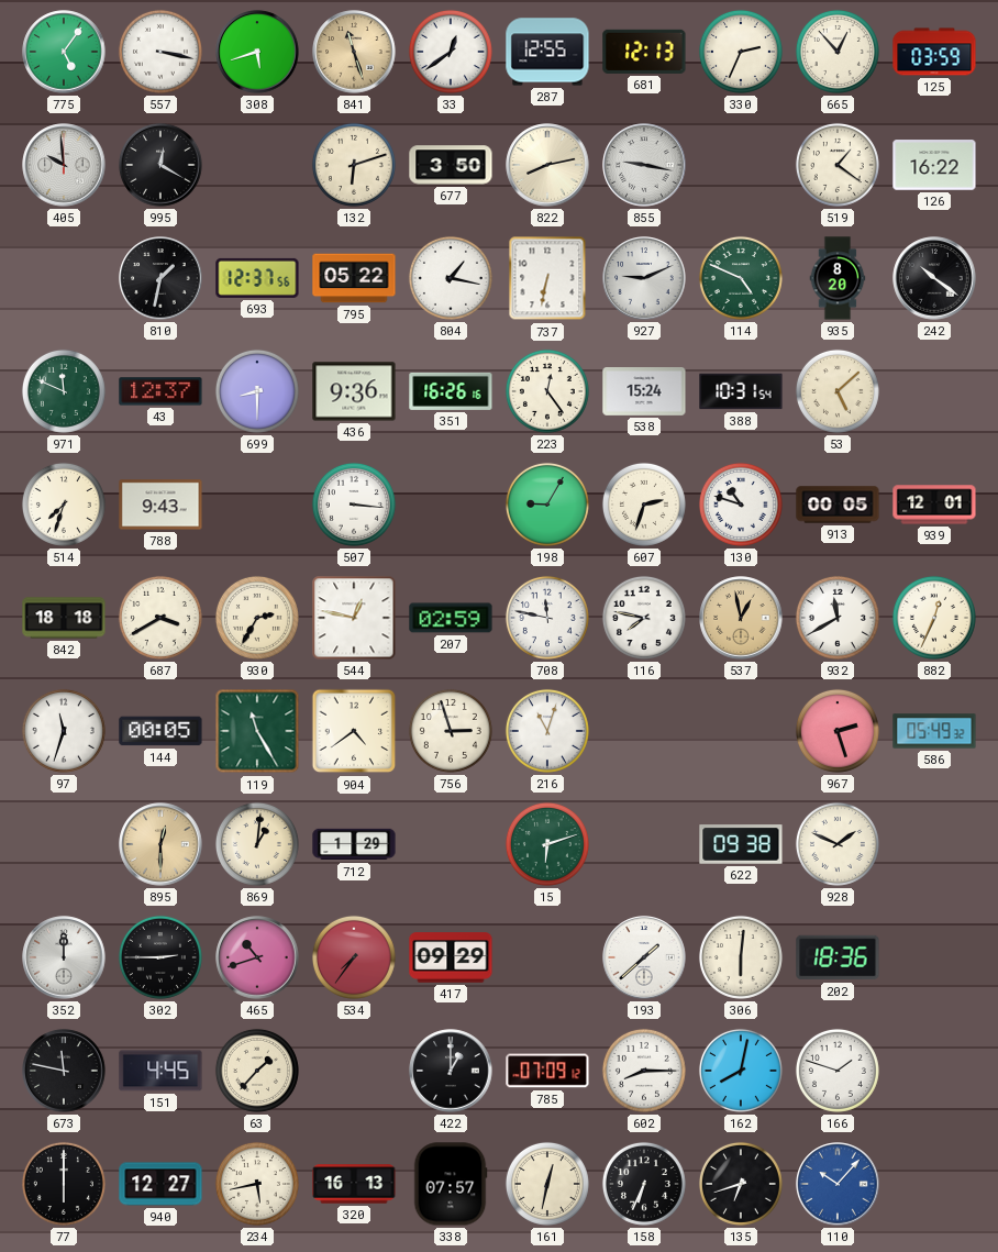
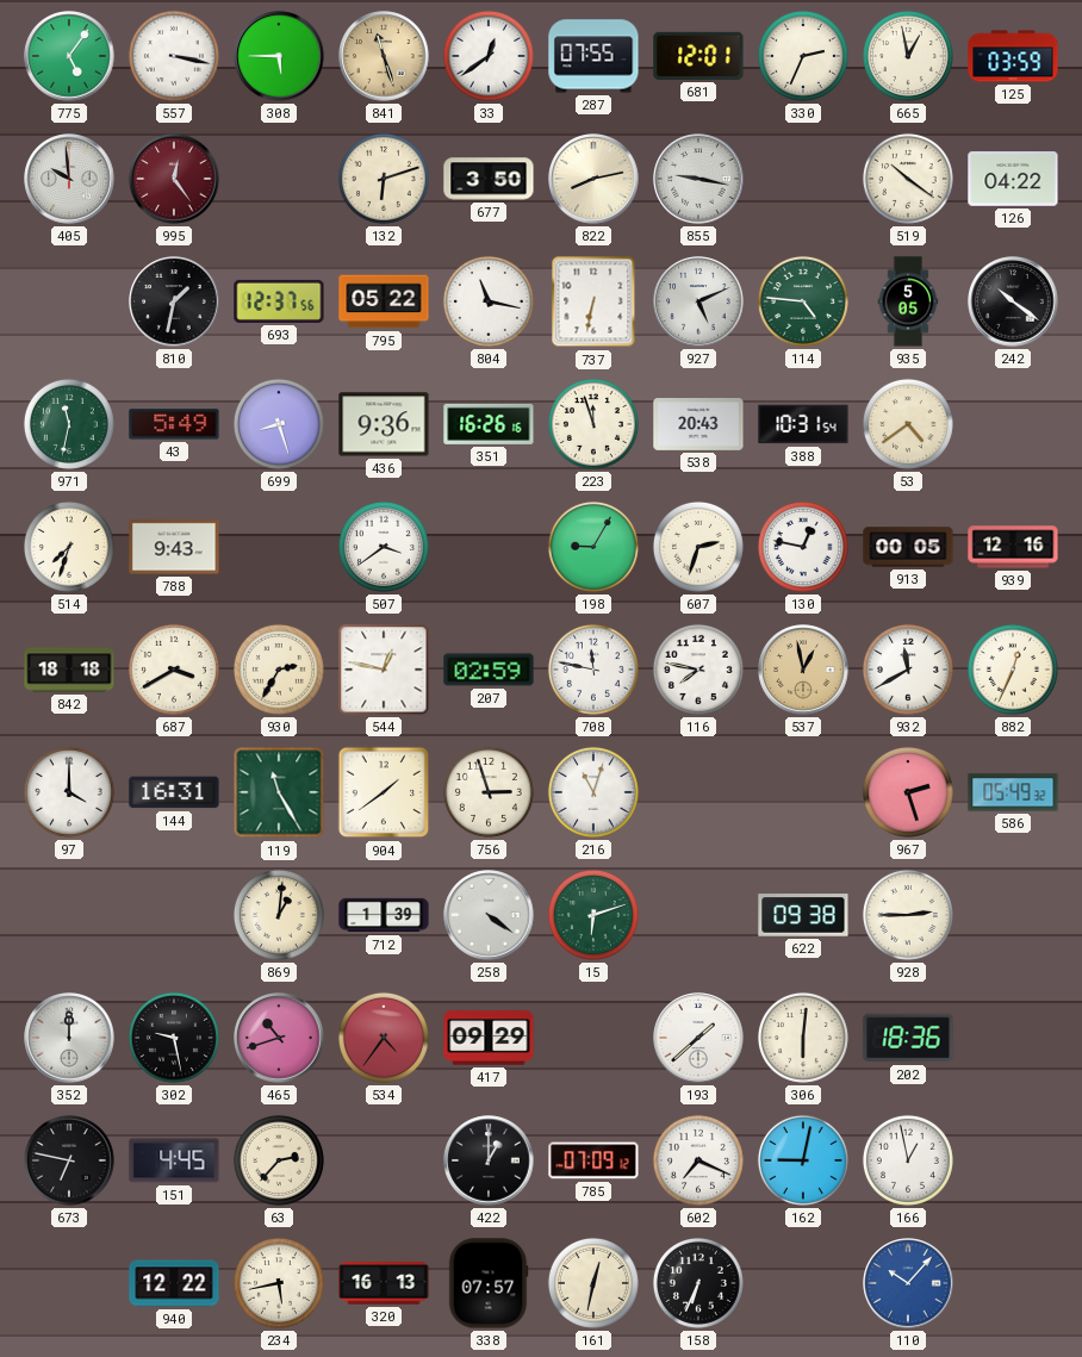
308: 5:42 -> 5:45
287: 12:55 -> 07:55
681: 12:13 -> 12:01
665: 12:53 -> 12:58
995: 12:20 -> 12:24
995 dial: black -> burgundy
519: 1:21 -> 10:21
126: 16:22 -> 04:22
804: 1:17 -> 11:17
927: 9:11 -> 5:11
114: 4:49 -> 4:46
935: 8:20 -> 5:05
971: 11:49 -> 11:32
43: 12:37 -> 5:49
699: 8:30 -> 8:27
223: 12:24 -> 11:57
538: 15:24 -> 20:43
53: 5:08 -> 4:39
507: 3:16 -> 3:39
130: 10:48 -> 12:47
939: 12:01 -> 12:16
97: 11:33 -> 4:00
144: 00:05 -> 16:31
904: 4:39 -> 1:39
895: 12:30 -> none
712: 1:29 -> 1:39
258: none -> 4:21
928: 1:49 -> 2:45
302: 2:45 -> 9:28
534: 7:36 -> 4:36
673: 11:47 -> 6:47
63: 1:37 -> 2:37
602: 8:15 -> 7:19
162: 8:02 -> 9:02
166: 1:48 -> 12:58
77: 6:00 -> none
940: 12:27 -> 12:22
135: 6:42 -> none
